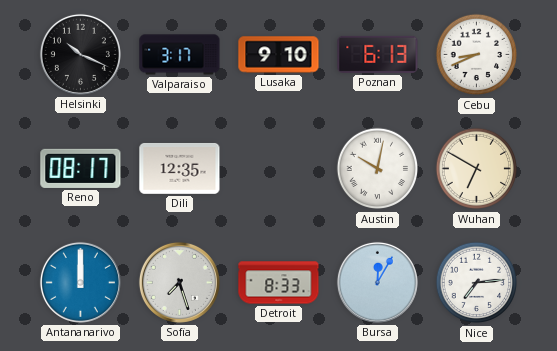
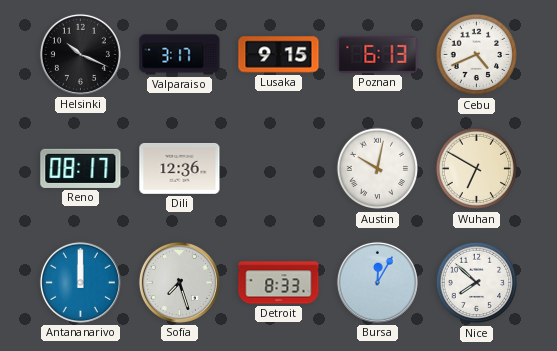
Lusaka: 9:10 -> 9:15
Cebu: 8:41 -> 4:41
Dili: 12:35 -> 12:36
Nice: 7:14 -> 7:52
